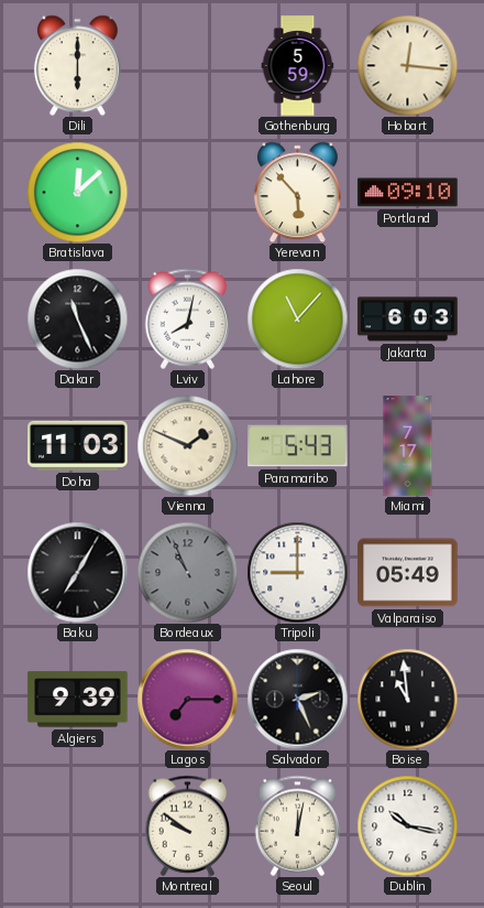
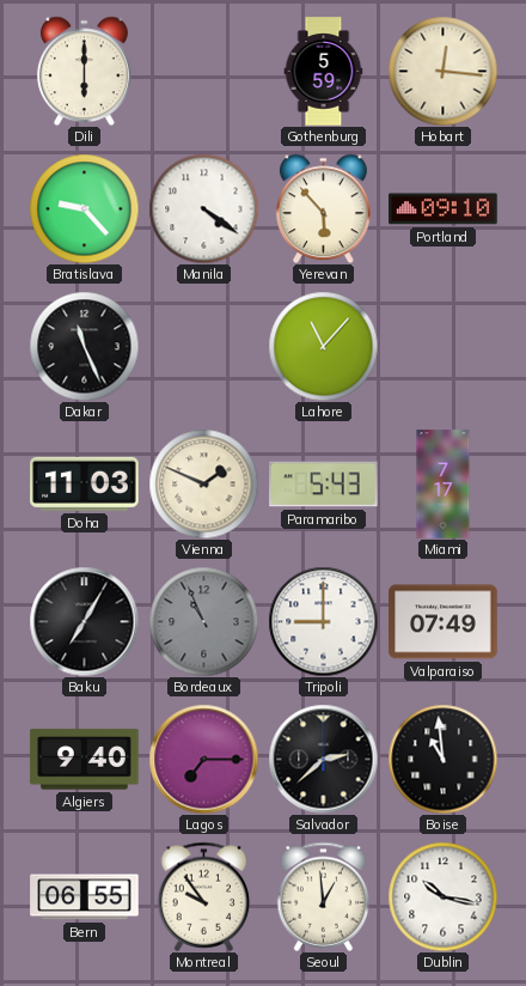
Bratislava: 12:08 -> 9:23
Manila: none -> 4:21
Lviv: 8:02 -> none
Jakarta: 6:03 -> none
Valparaiso: 05:49 -> 07:49
Algiers: 9:39 -> 9:40
Salvador: 2:26 -> 2:38
Bern: none -> 06:55
Montreal: 9:51 -> 9:54
Seoul: 12:02 -> 12:59
